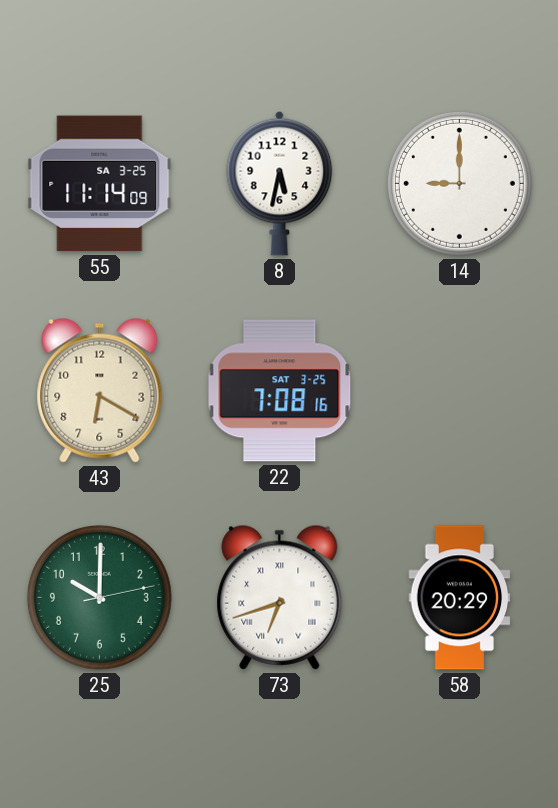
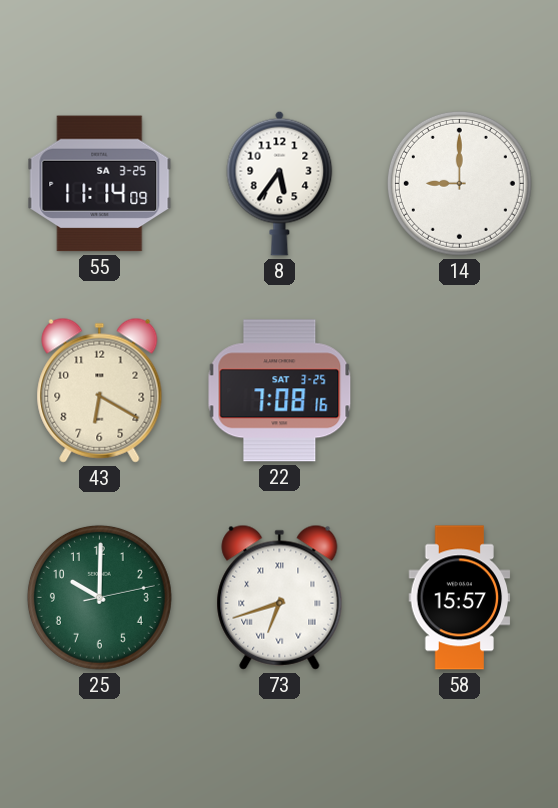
8: 5:32 -> 5:36
58: 20:29 -> 15:57
